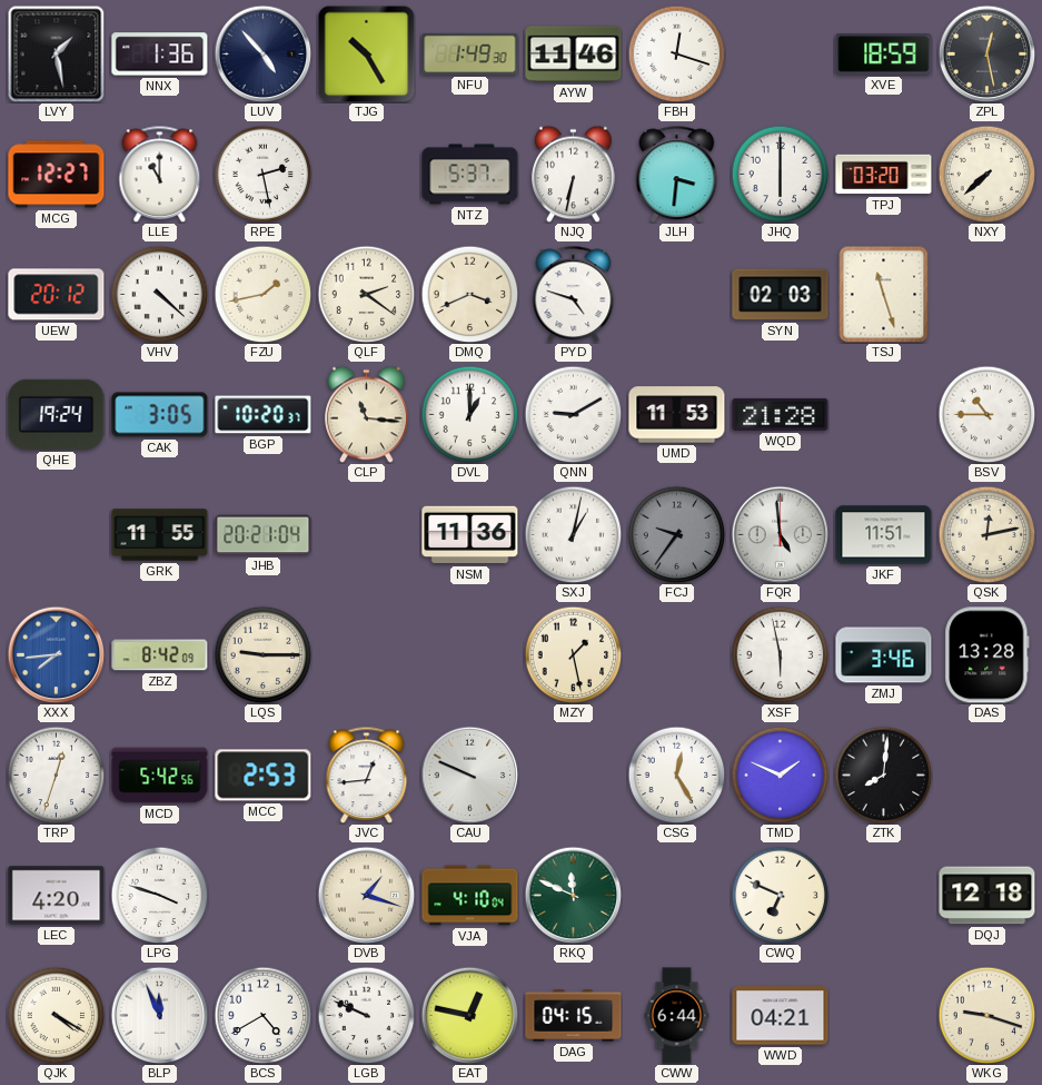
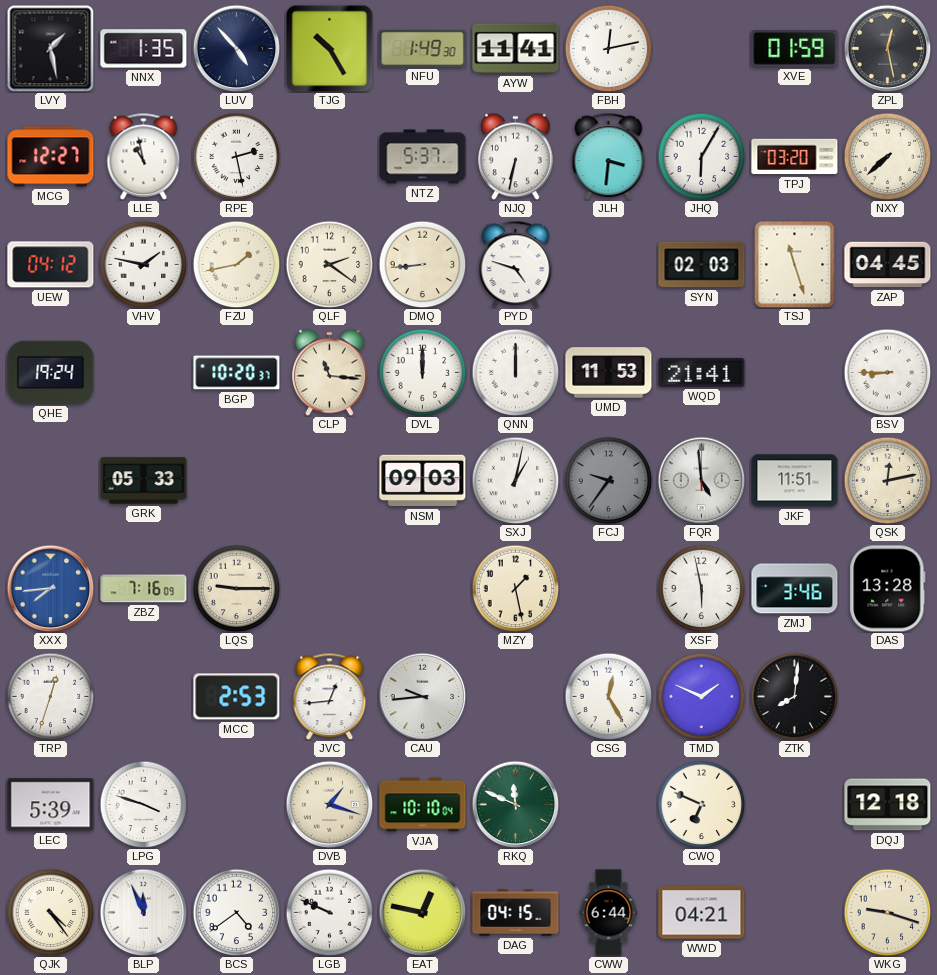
NNX: 1:36 -> 1:35
AYW: 11:46 -> 11:41
FBH: 12:18 -> 12:13
XVE: 18:59 -> 01:59
LLE: 11:00 -> 10:58
JHQ: 6:00 -> 6:05
UEW: 20:12 -> 04:12
VHV: 4:22 -> 1:47
DMQ: 3:41 -> 8:44
ZAP: none -> 04:45
CAK: 3:05 -> none
DVL: 1:00 -> 12:00
QNN: 9:10 -> 12:00
WQD: 21:28 -> 21:41
BSV: 10:45 -> 8:45
GRK: 11:55 -> 05:33
JHB: 20:21 -> none
NSM: 11:36 -> 09:03
ZBZ: 8:42 -> 7:16
MCD: 5:42 -> none
CAU: 9:49 -> 9:44
LEC: 4:20 -> 5:39
VJA: 4:10 -> 10:10
QJK: 4:20 -> 4:24
BCS: 4:40 -> 4:39
